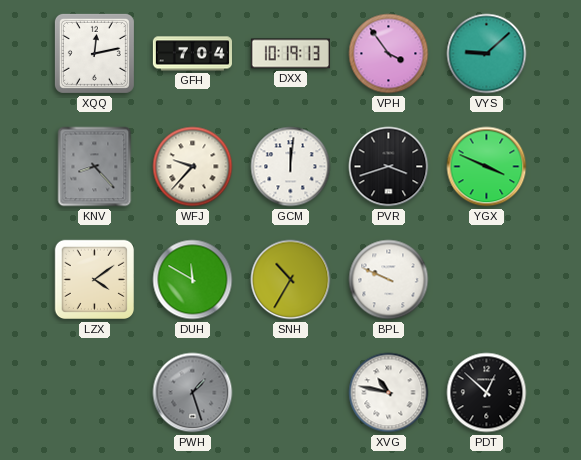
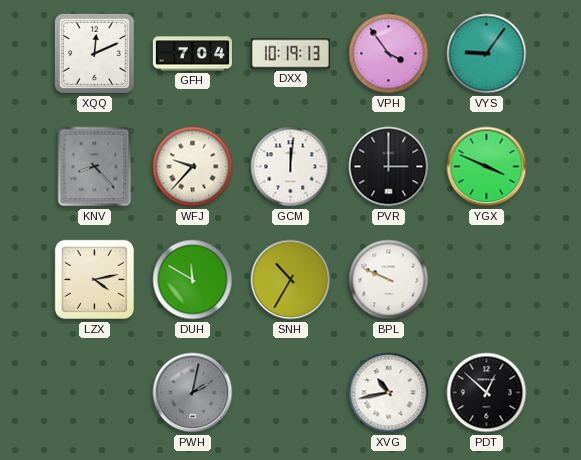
XQQ: 12:13 -> 12:11
VYS: 9:08 -> 9:06
PVR: 3:42 -> 3:00
LZX: 4:09 -> 4:13
PWH: 1:27 -> 2:02
XVG: 10:47 -> 10:43
